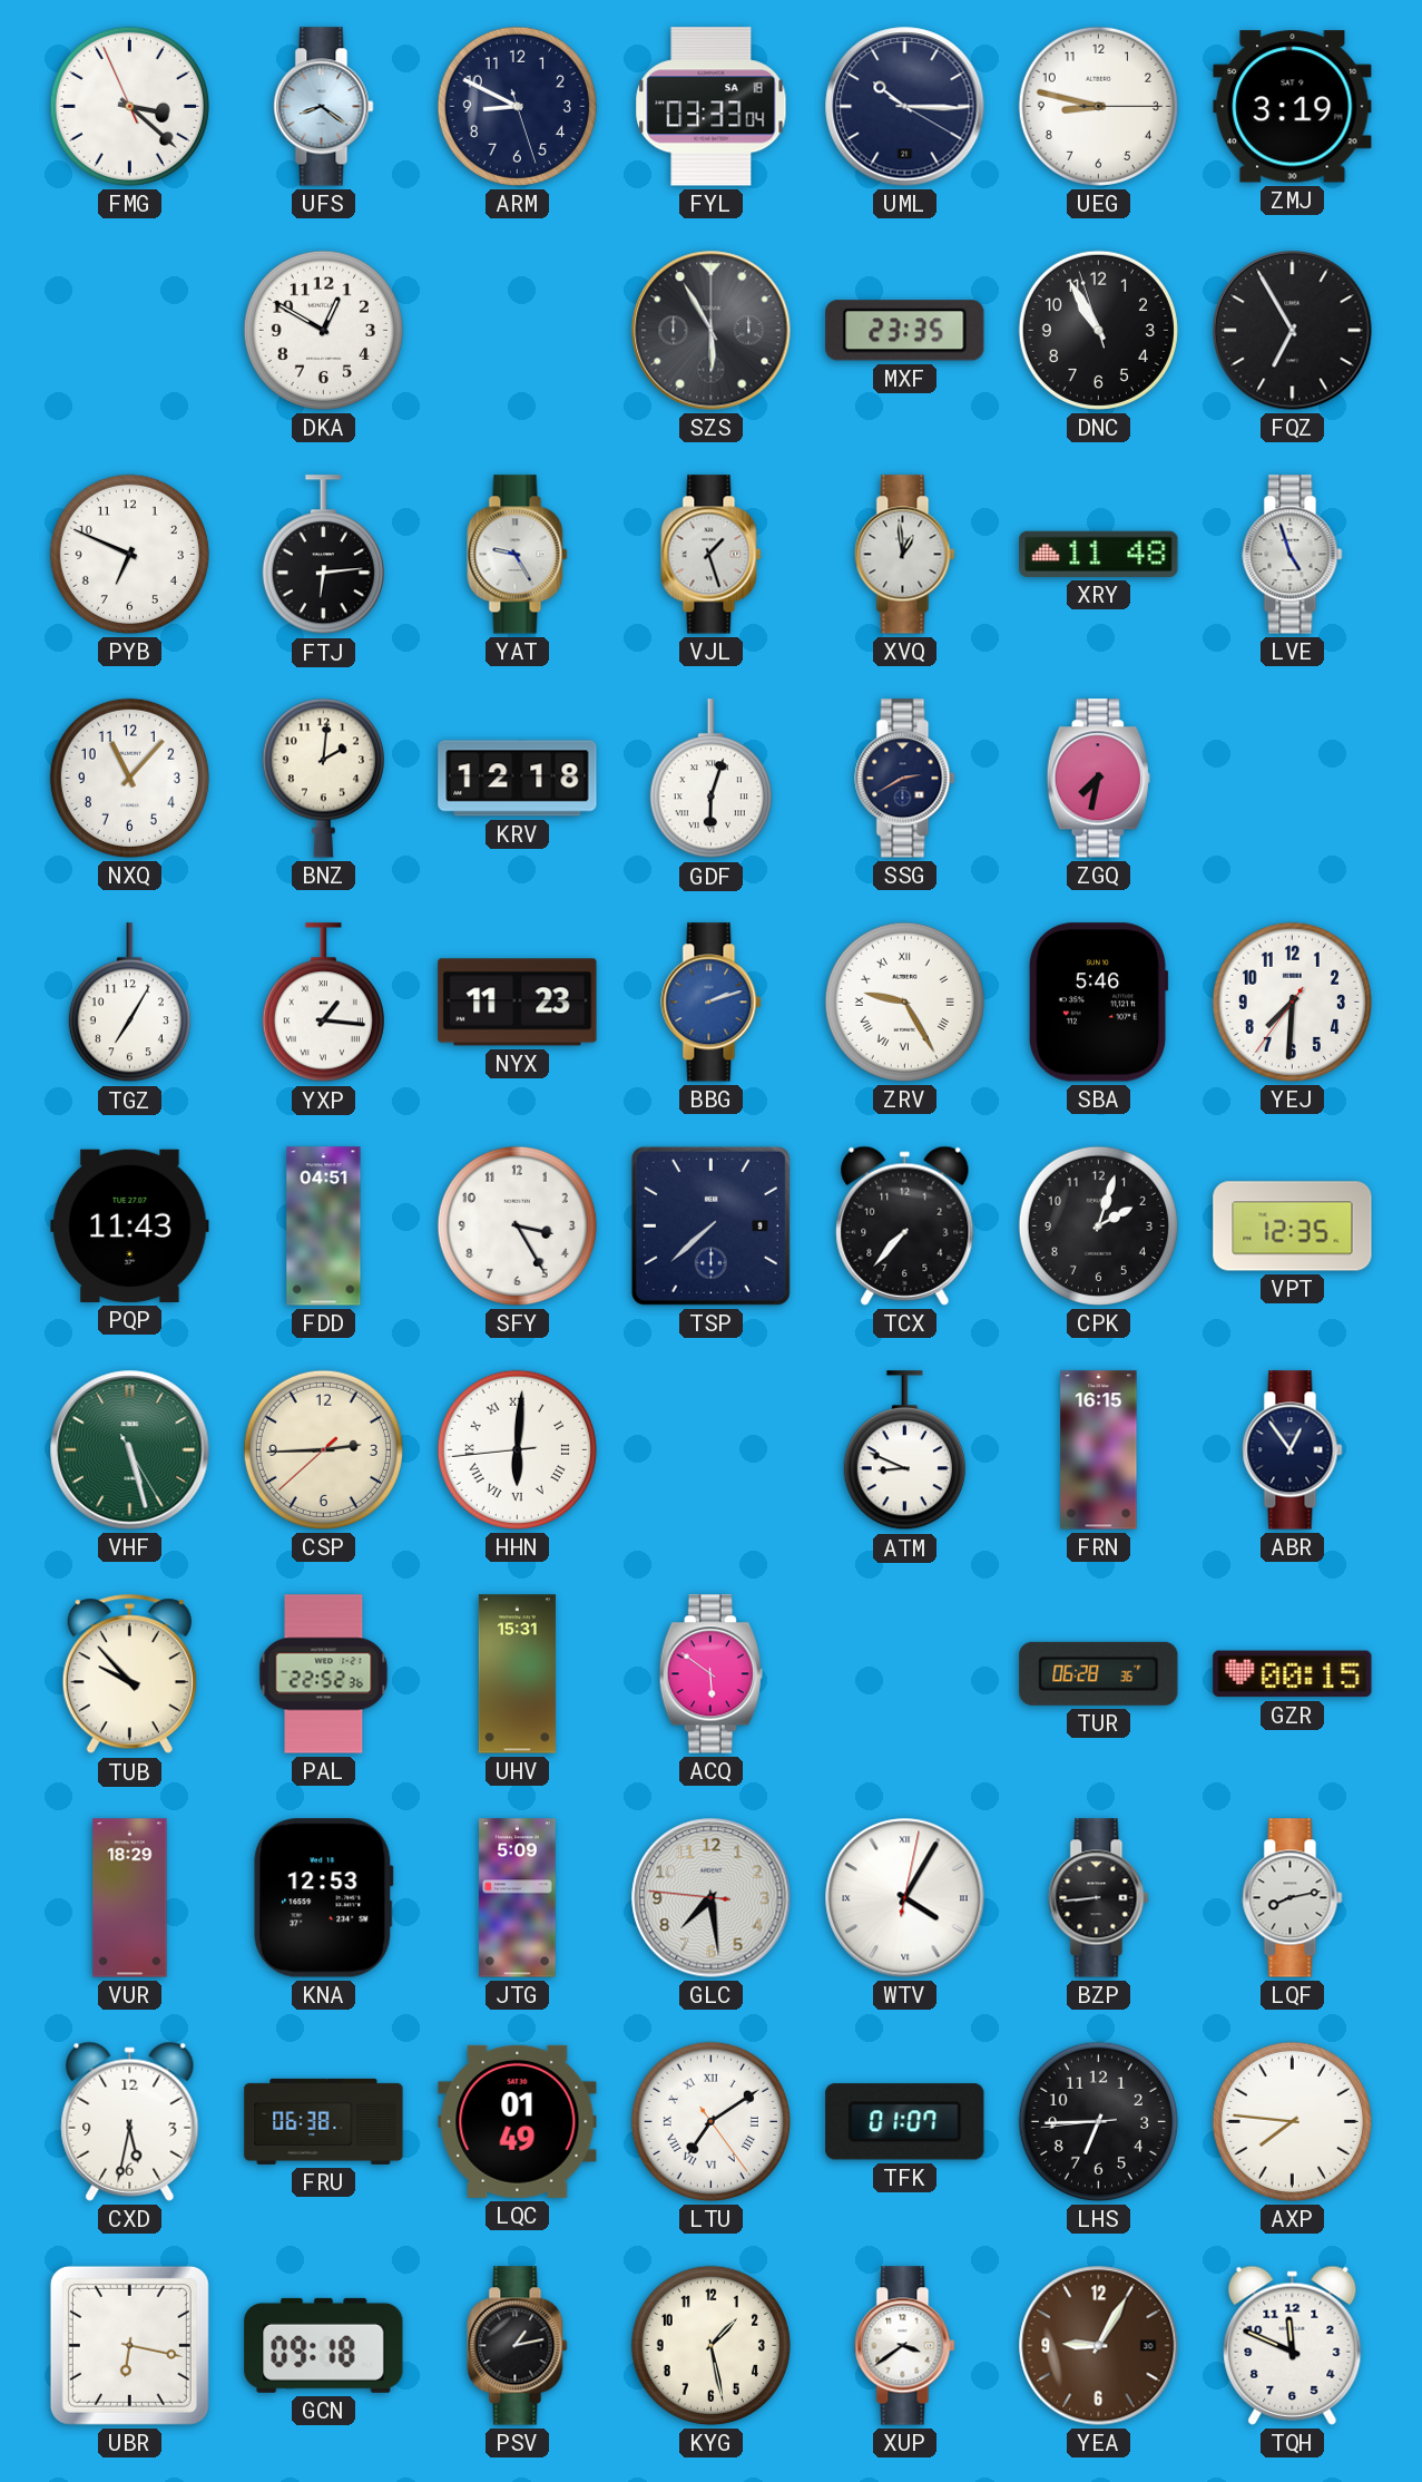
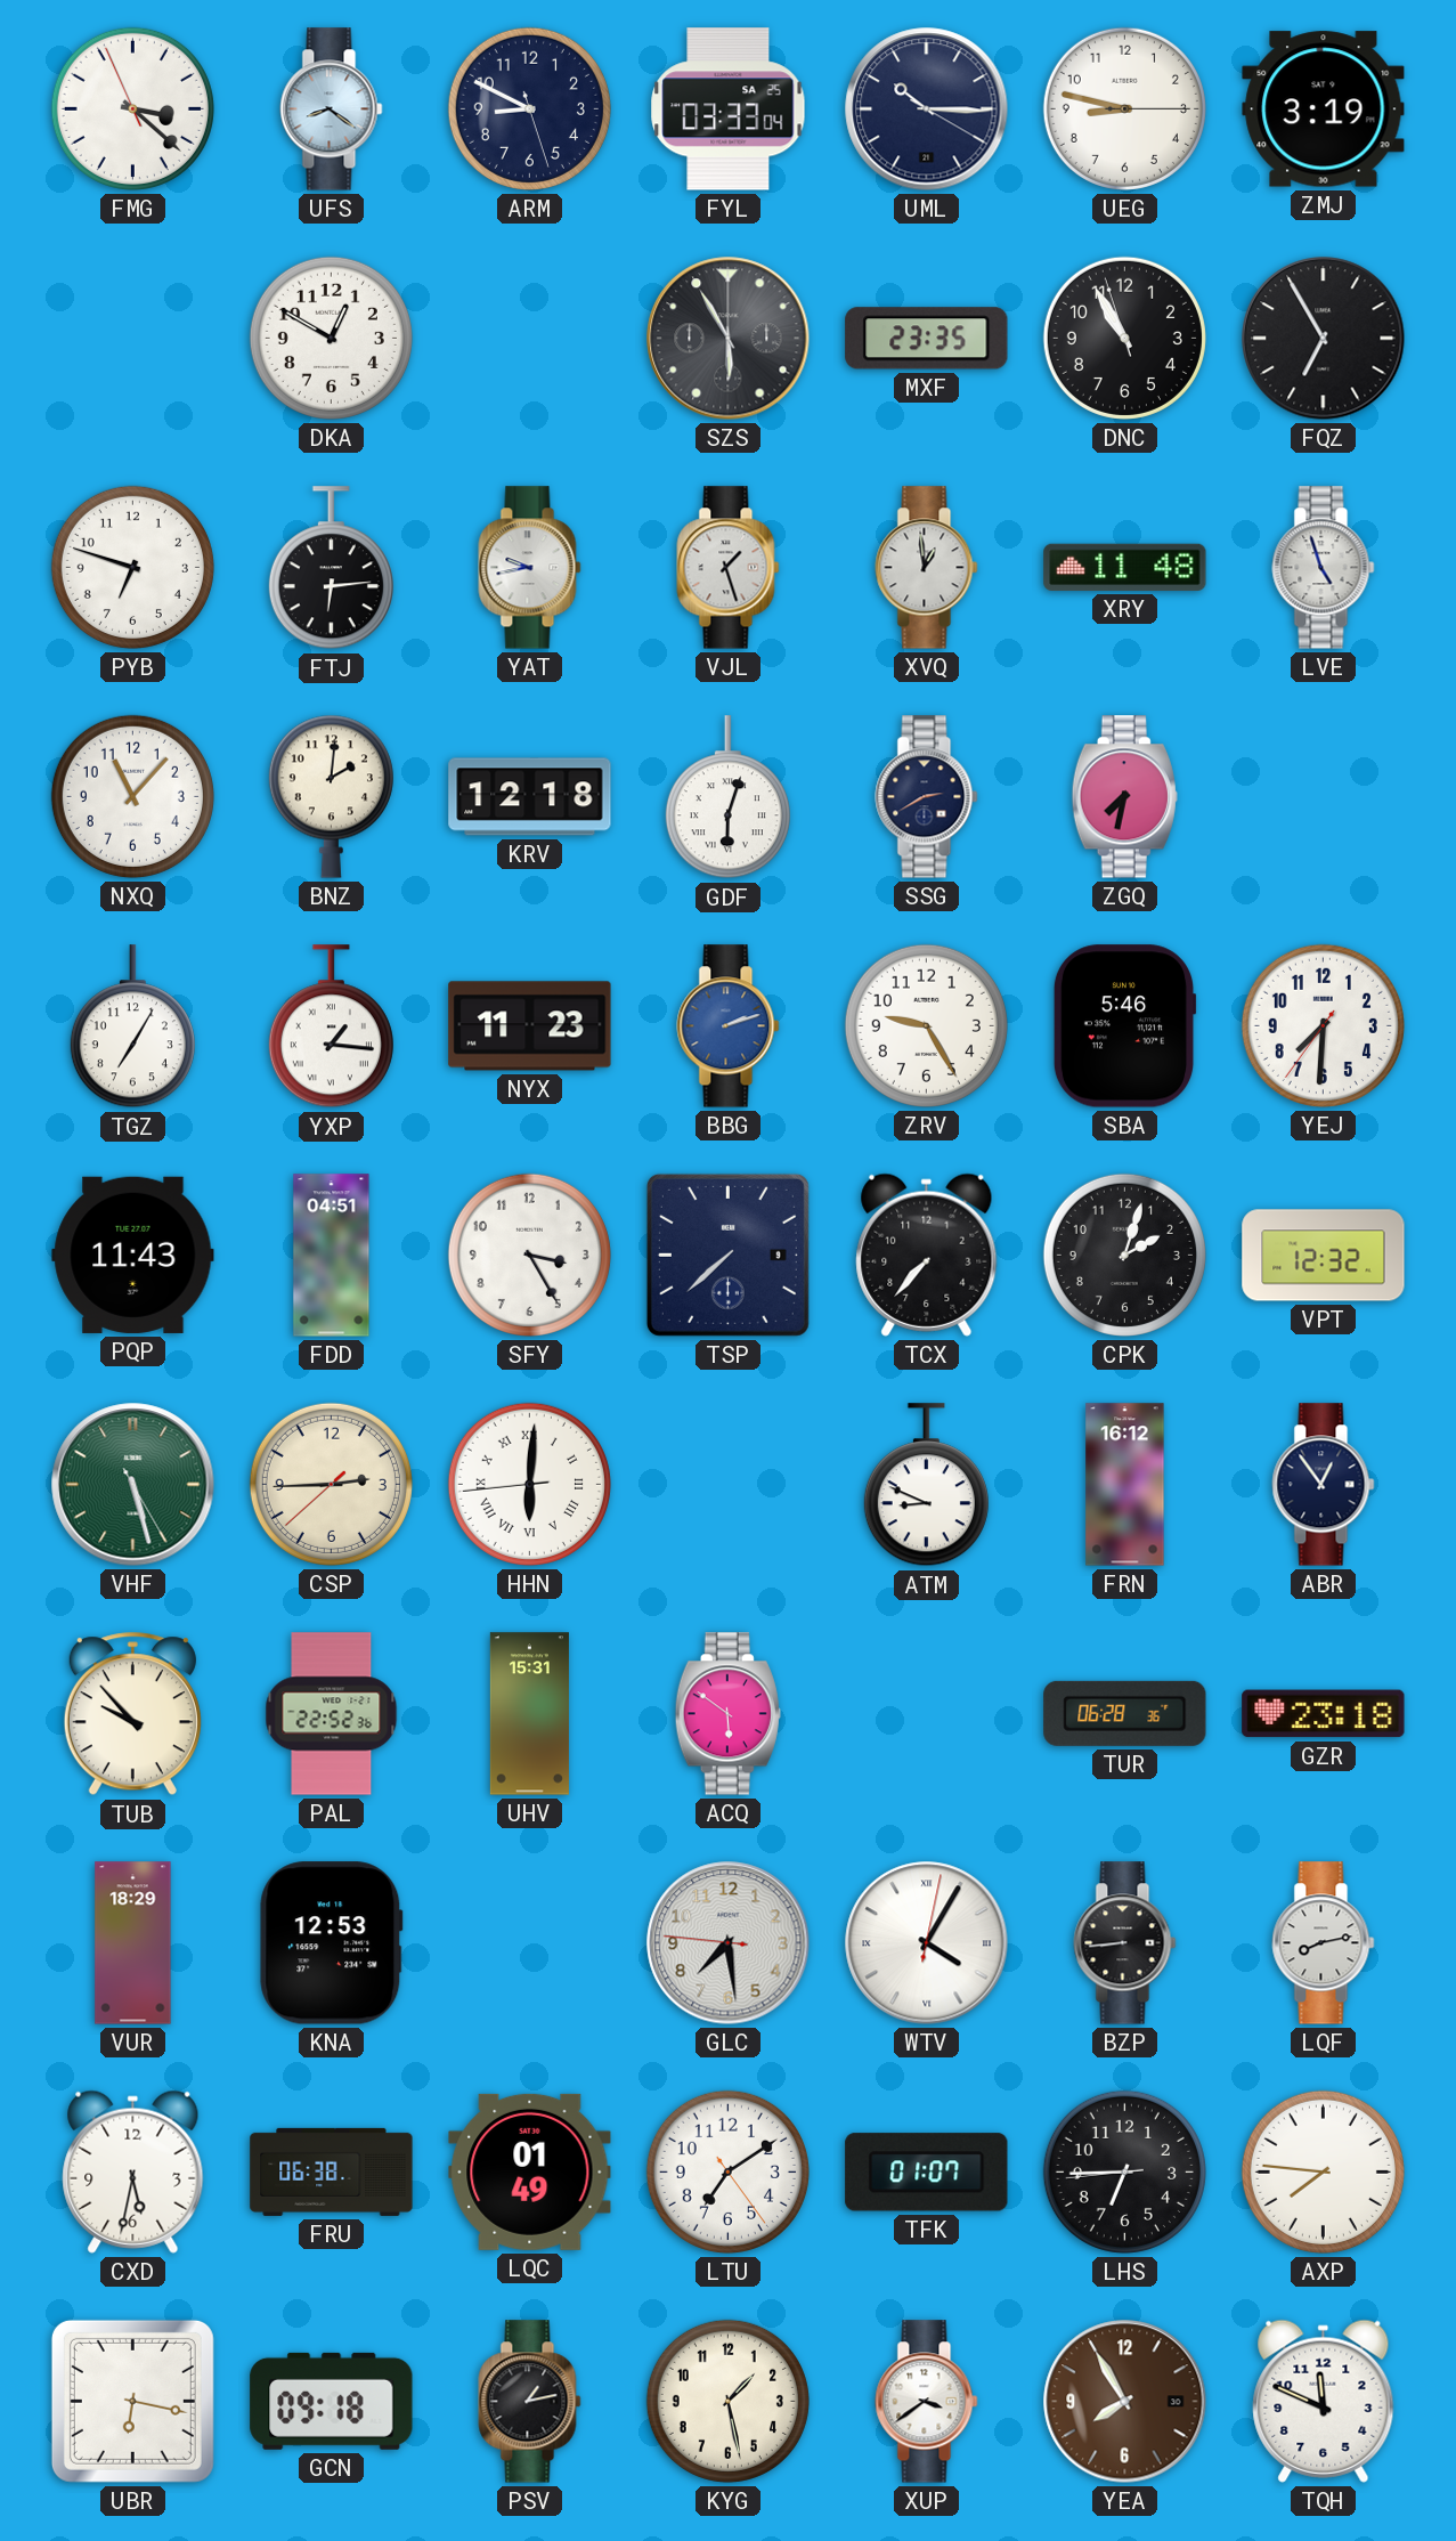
FYL date: SA 18 -> SA 25
PYB: 6:49 -> 6:48
YAT: 9:25 -> 9:43
ZRV numerals: Roman -> Arabic
VPT: 12:35 -> 12:32
FRN: 16:15 -> 16:12
GZR: 00:15 -> 23:18
JTG: 5:09 -> none
LTU numerals: Roman -> Arabic
YEA: 9:05 -> 7:55
